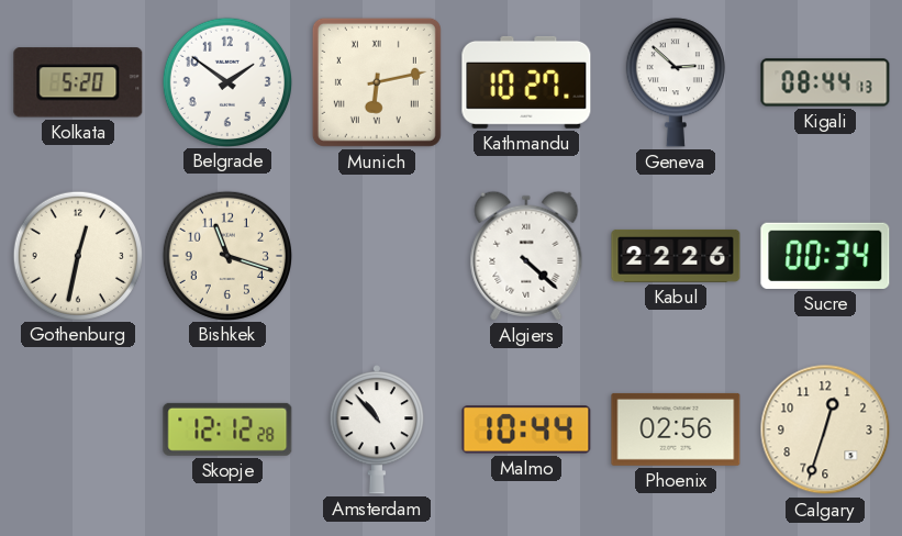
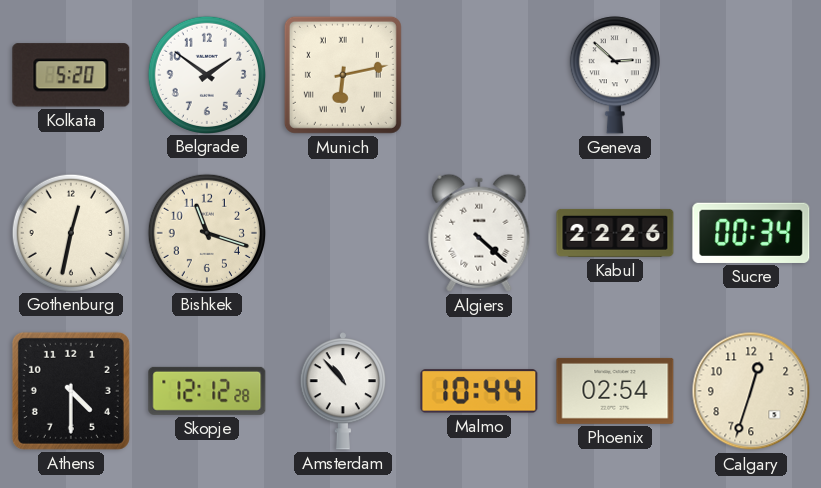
Kathmandu: 10:27 -> none
Kigali: 08:44 -> none
Athens: none -> 4:30
Phoenix: 02:56 -> 02:54
